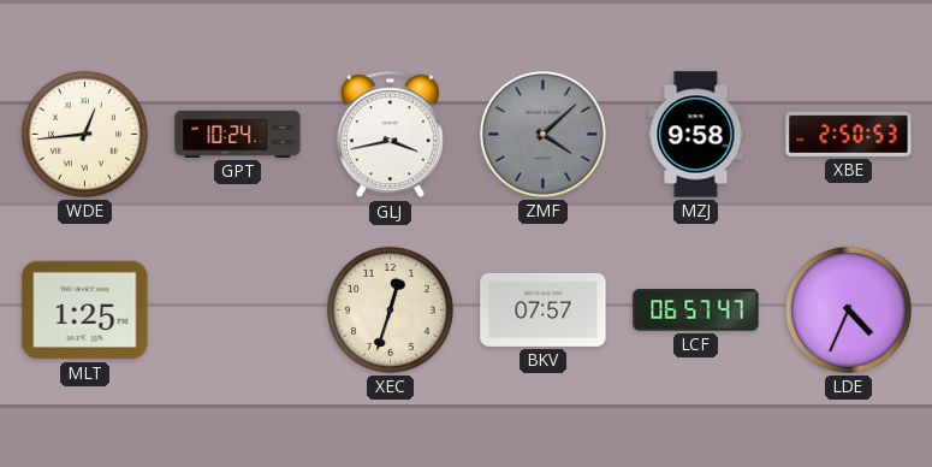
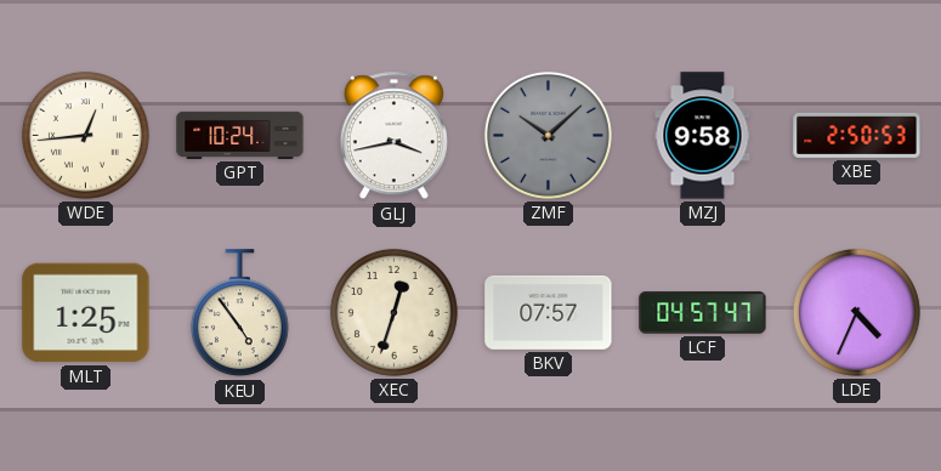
ZMF: 4:08 -> 10:08
KEU: none -> 4:54
LCF: 06:57 -> 04:57
